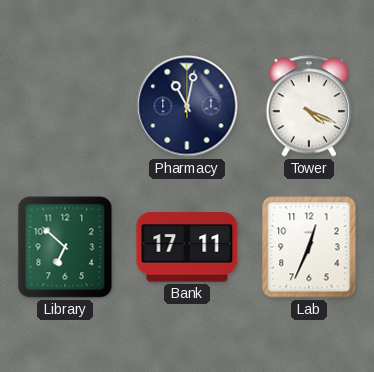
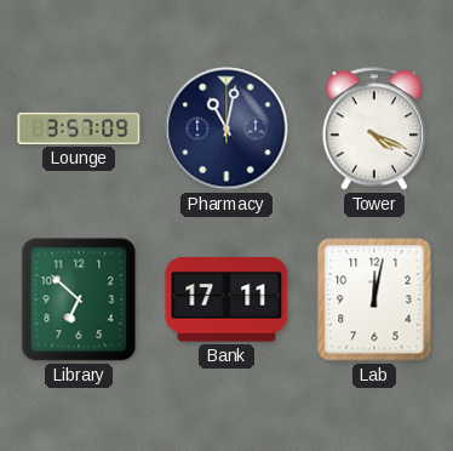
Lounge: none -> 3:57
Lab: 12:34 -> 12:02
